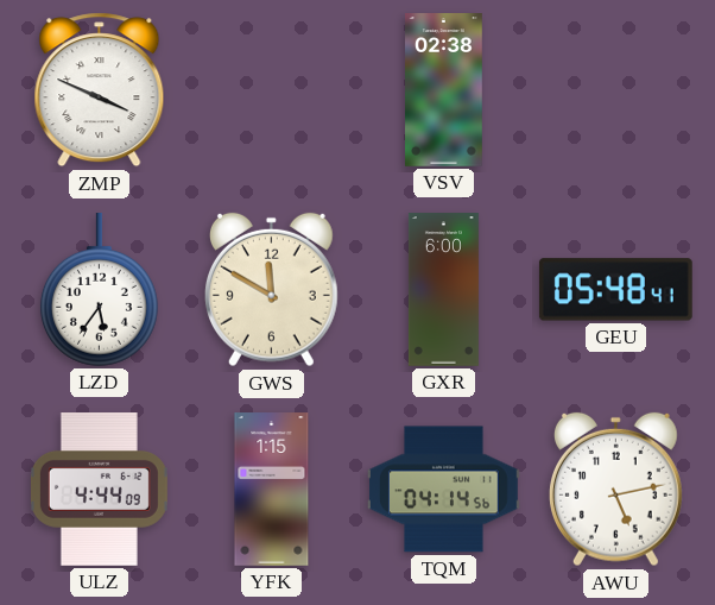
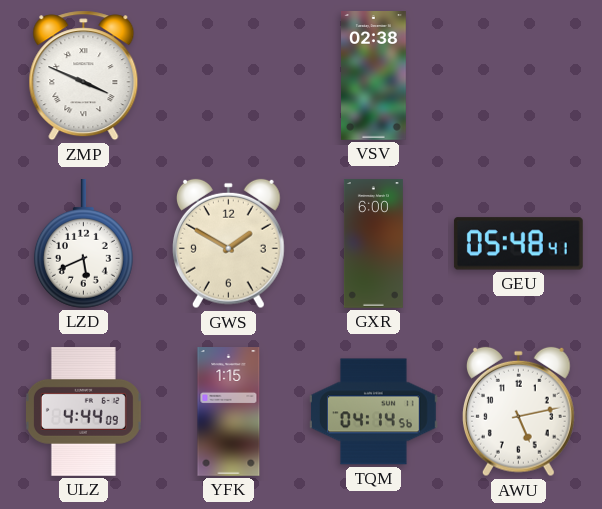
LZD: 5:36 -> 5:41
GWS: 11:50 -> 1:50
